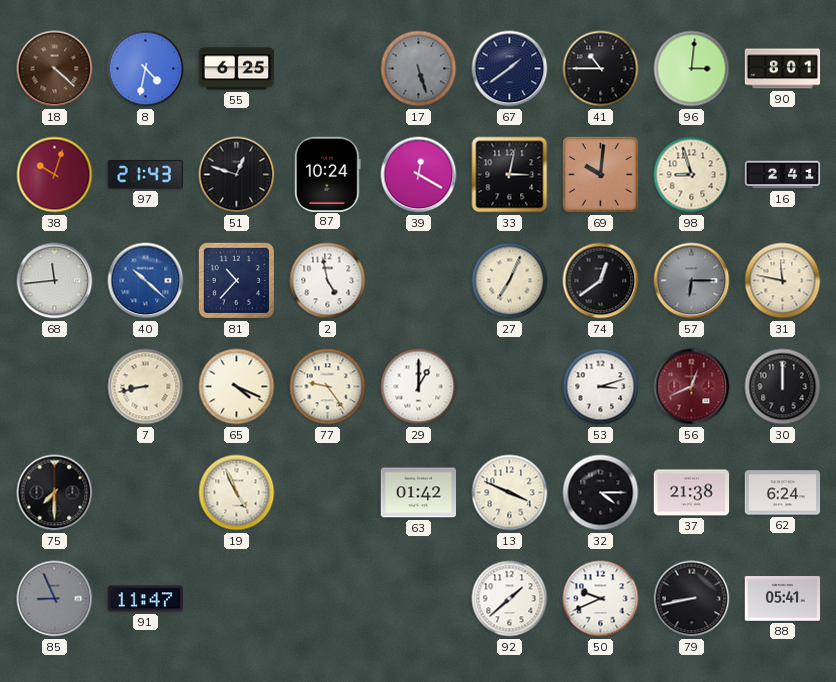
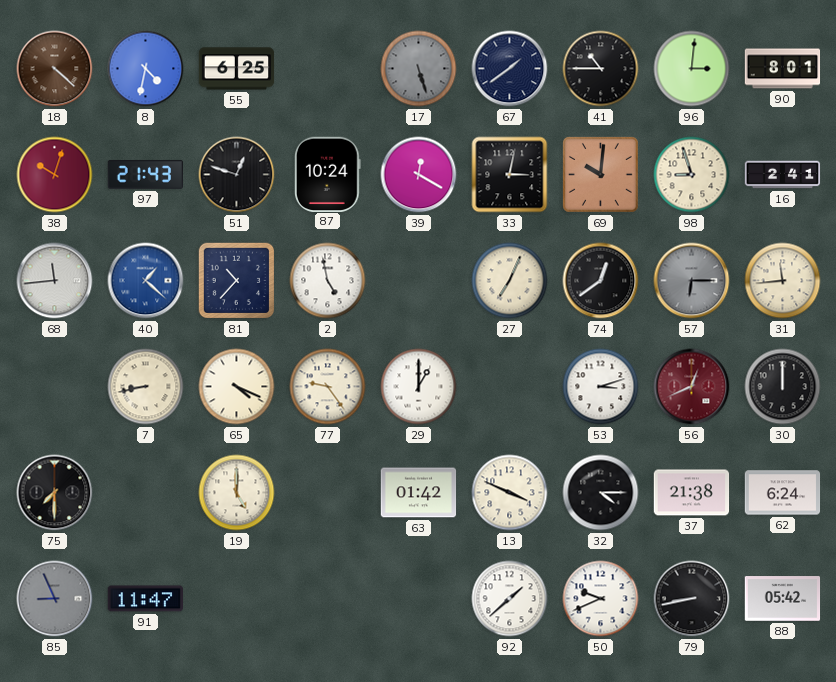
40: 10:22 -> 1:22
31: 11:47 -> 11:44
19: 4:56 -> 5:00
88: 05:41 -> 05:42
